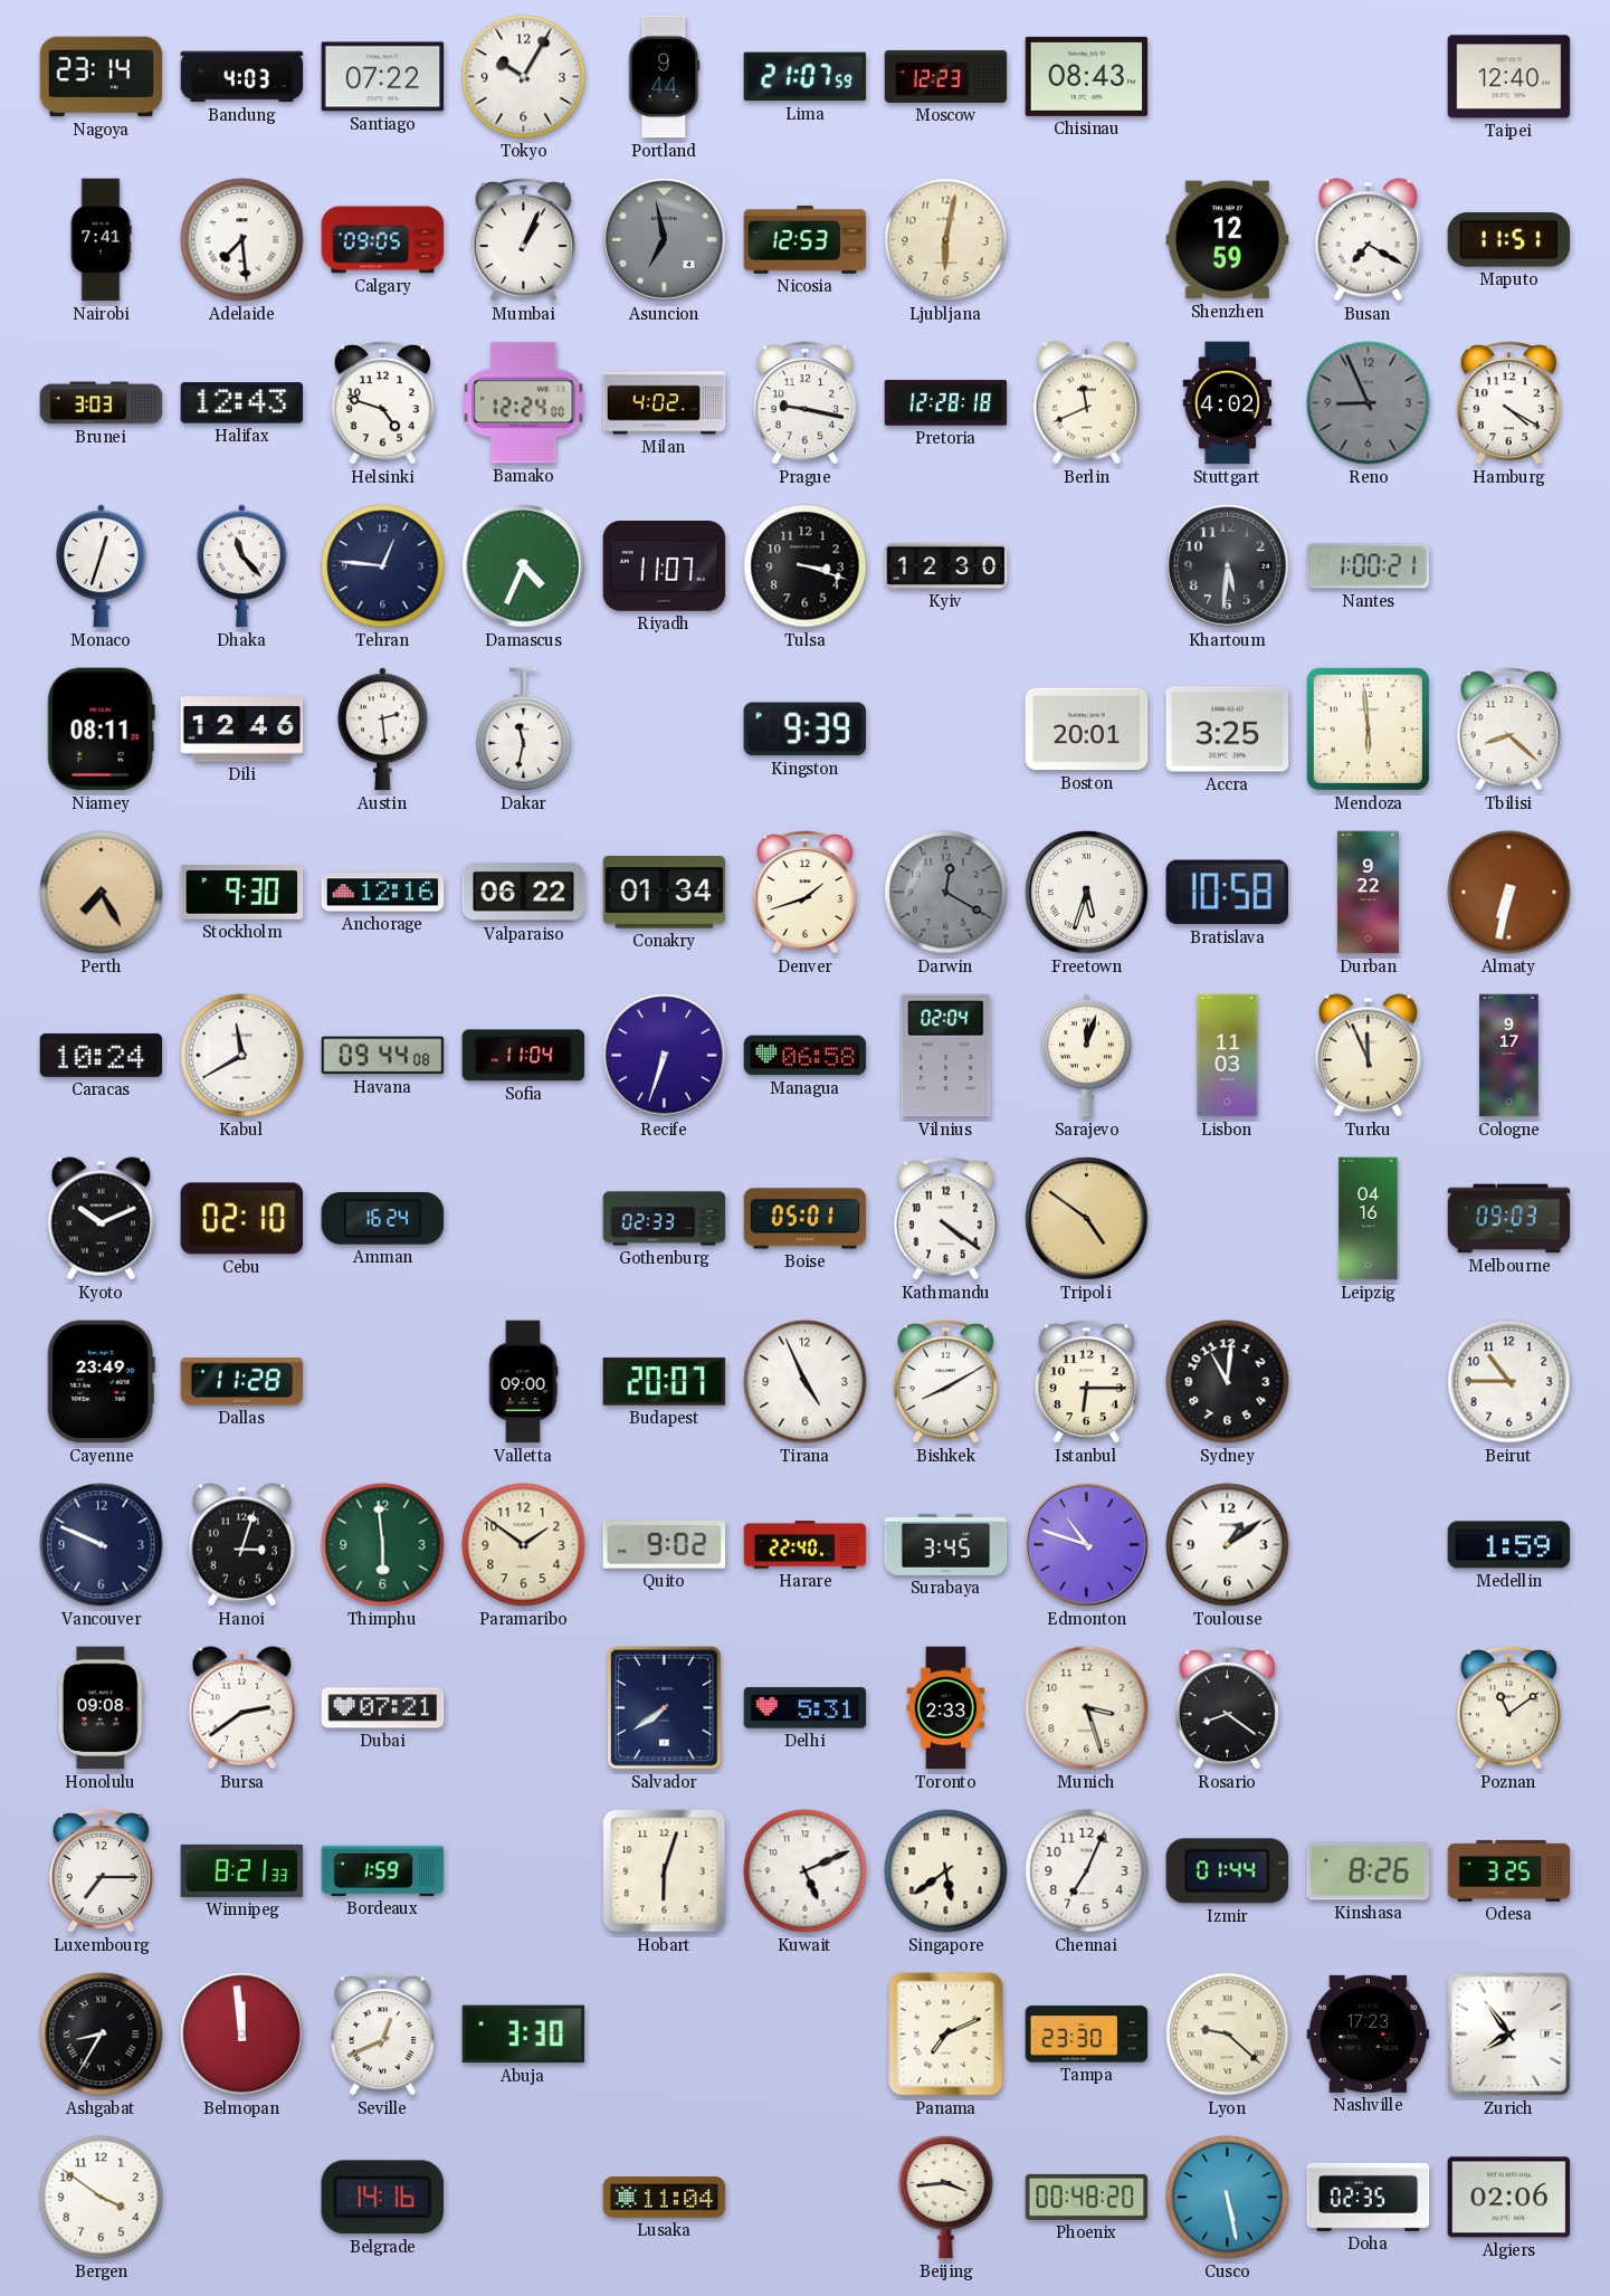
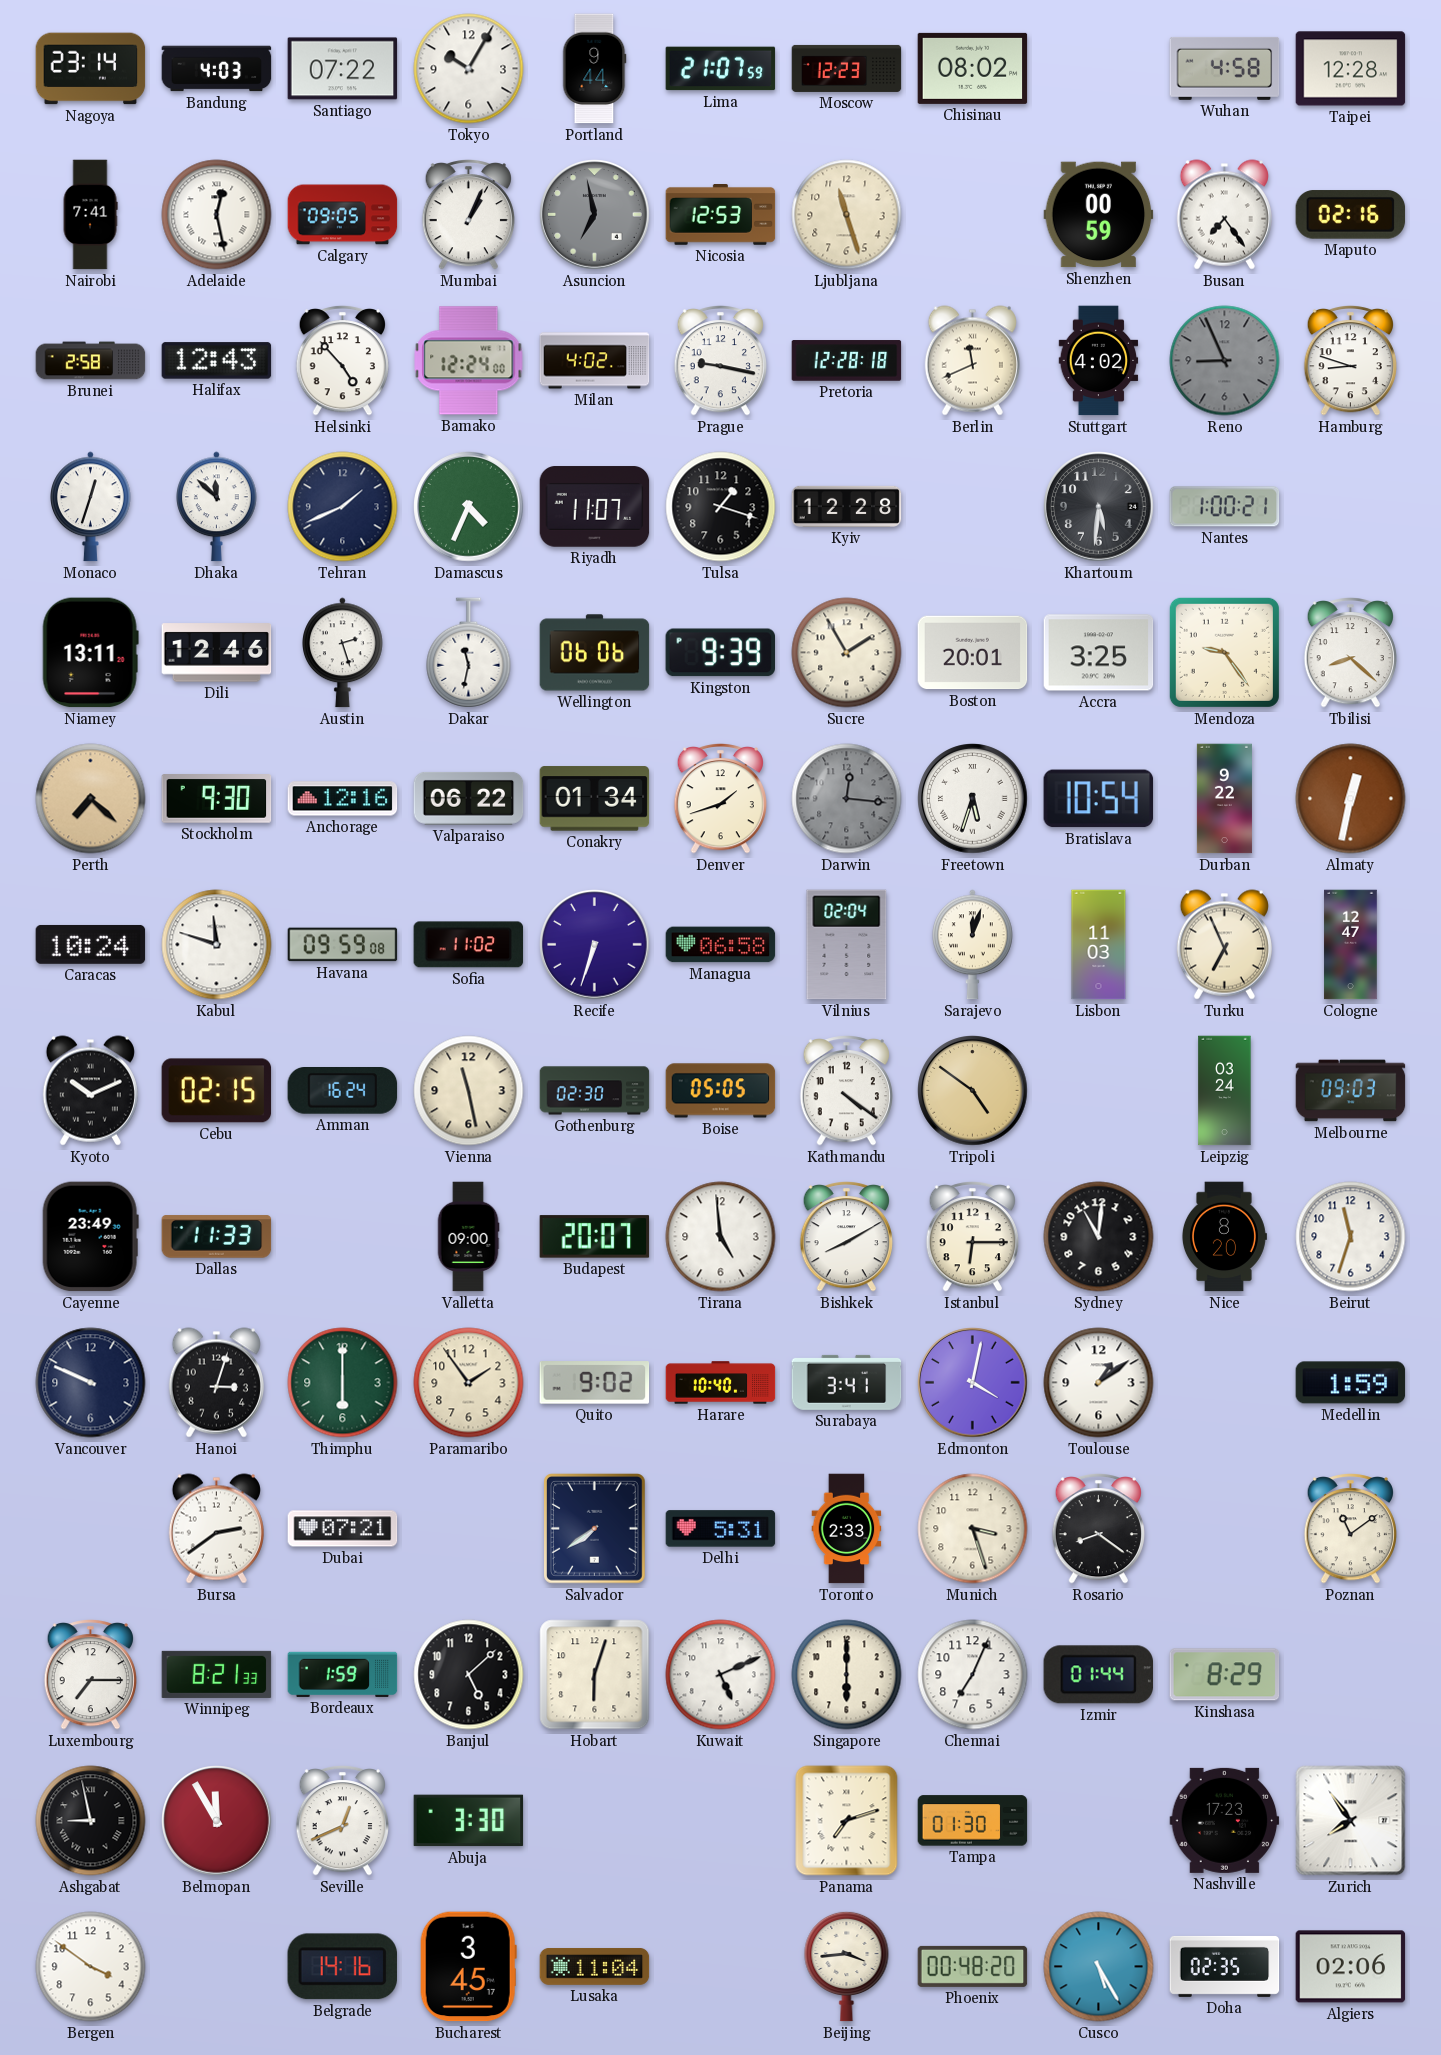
Chisinau: 08:43 -> 08:02
Wuhan: none -> 4:58
Taipei: 12:40 -> 12:28
Adelaide: 7:29 -> 12:28
Ljubljana: 6:02 -> 11:27
Shenzhen: 12:59 -> 00:59
Busan: 7:20 -> 7:24
Maputo: 11:51 -> 02:16
Brunei: 3:03 -> 2:58
Helsinki: 4:48 -> 4:53
Hamburg: 4:20 -> 8:48
Dhaka: 11:23 -> 11:52
Tehran: 12:46 -> 1:41
Tulsa: 3:18 -> 1:18
Kyiv: 12:30 -> 12:28
Niamey: 08:11 -> 13:11
Austin: 2:29 -> 2:27
Wellington: none -> 06:06
Sucre: none -> 1:55
Mendoza: 5:59 -> 9:24
Perth: 7:25 -> 7:22
Darwin: 12:20 -> 12:16
Bratislava: 10:58 -> 10:54
Almaty: 6:32 -> 12:32
Kabul: 11:40 -> 11:48
Havana: 09:44 -> 09:59
Sofia: 11:04 -> 11:02
Turku: 11:56 -> 6:56
Cologne: 9:17 -> 12:47
Cebu: 02:10 -> 02:15
Vienna: none -> 11:28
Gothenburg: 02:33 -> 02:30
Boise: 05:01 -> 05:05
Leipzig: 04:16 -> 03:24
Dallas: 11:28 -> 11:33
Tirana: 4:56 -> 4:59
Nice: none -> 8:20
Beirut: 10:45 -> 11:33
Thimphu: 5:59 -> 6:00
Paramaribo: 1:51 -> 1:54
Harare: 22:40 -> 10:40
Surabaya: 3:45 -> 3:41
Edmonton: 10:48 -> 4:02
Honolulu: 09:08 -> none
Banjul: none -> 5:08
Singapore: 5:39 -> 6:00
Kinshasa: 8:26 -> 8:29
Odesa: 3:25 -> none
Ashgabat: 8:35 -> 8:58
Belmopan: 11:59 -> 11:55
Panama: 7:11 -> 7:12
Tampa: 23:30 -> 01:30
Lyon: 9:22 -> none
Bucharest: none -> 3:45
Cusco: 5:28 -> 5:25
